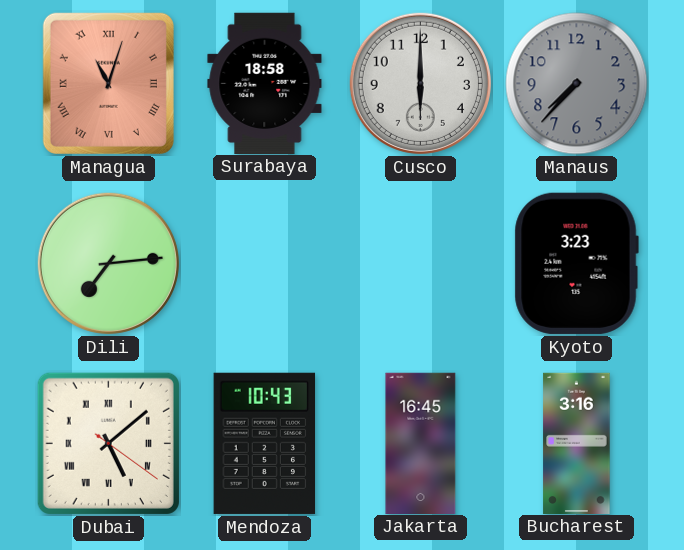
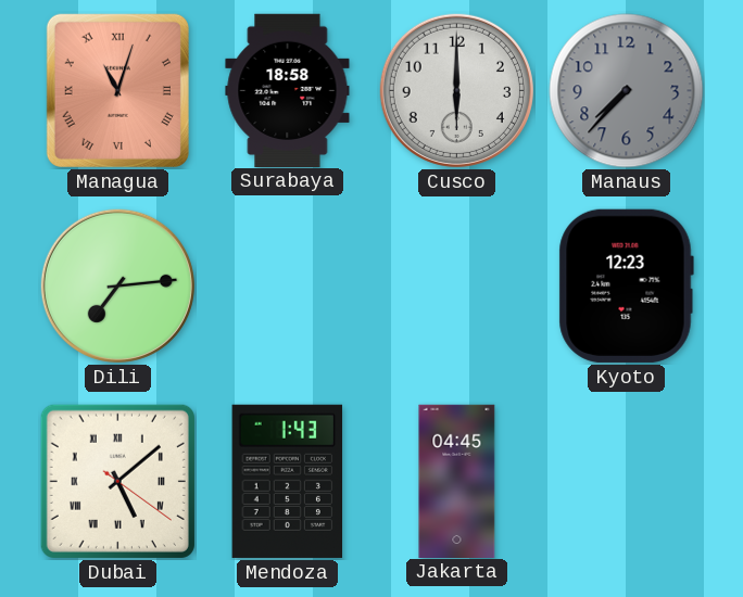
Kyoto: 3:23 -> 12:23
Mendoza: 10:43 -> 1:43
Jakarta: 16:45 -> 04:45
Bucharest: 3:16 -> none
